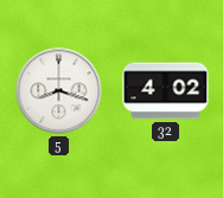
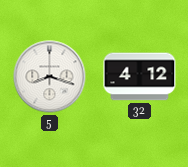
32: 4:02 -> 4:12
